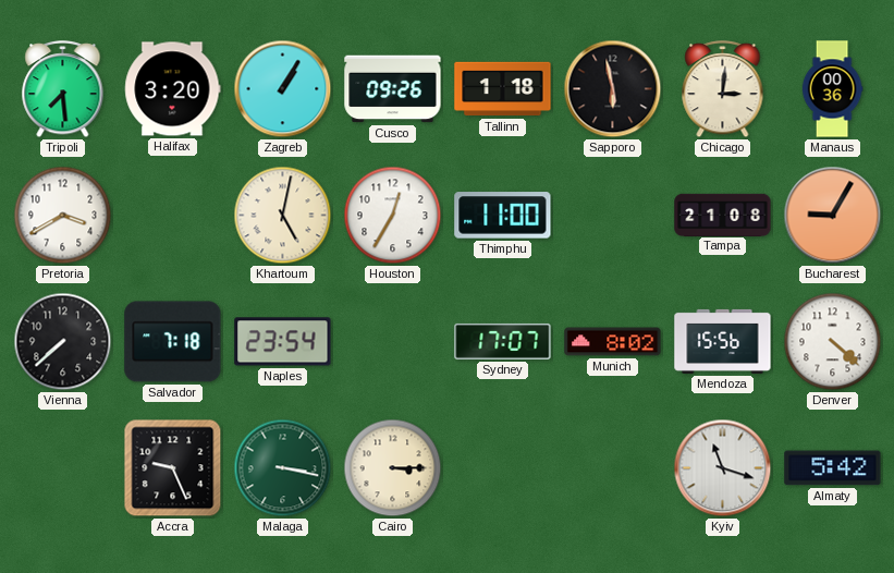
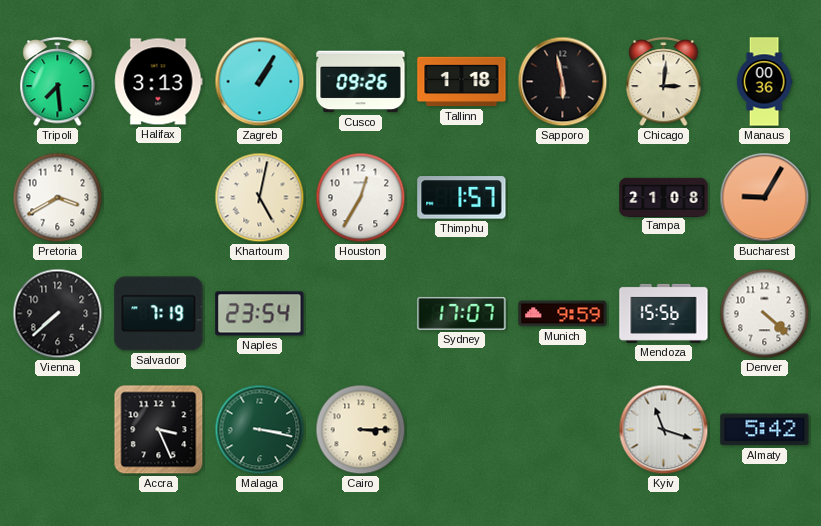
Halifax: 3:20 -> 3:13
Thimphu: 11:00 -> 1:57
Salvador: 7:18 -> 7:19
Munich: 8:02 -> 9:59
Accra: 9:26 -> 3:26
